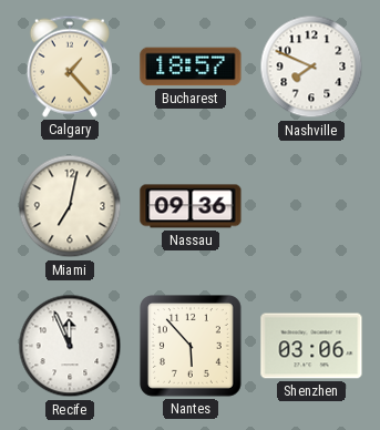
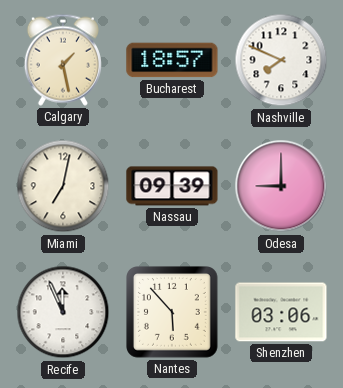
Calgary: 1:23 -> 1:28
Nassau: 09:36 -> 09:39
Odesa: none -> 9:00
